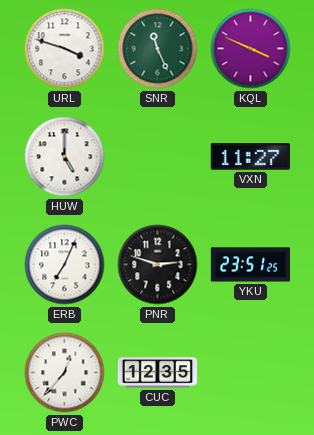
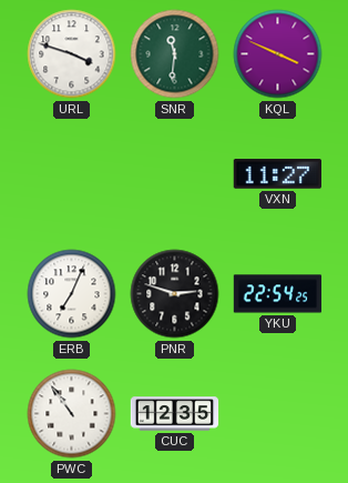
SNR: 11:26 -> 11:31
HUW: 5:00 -> none
YKU: 23:51 -> 22:54
PWC: 12:37 -> 10:54
